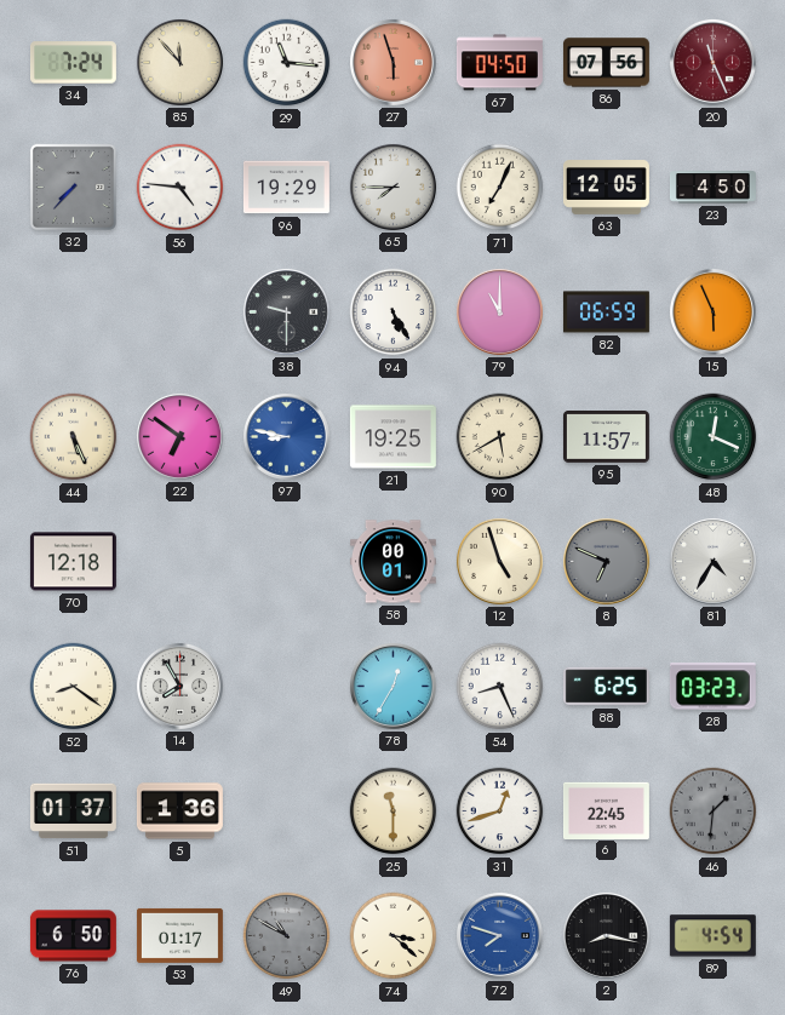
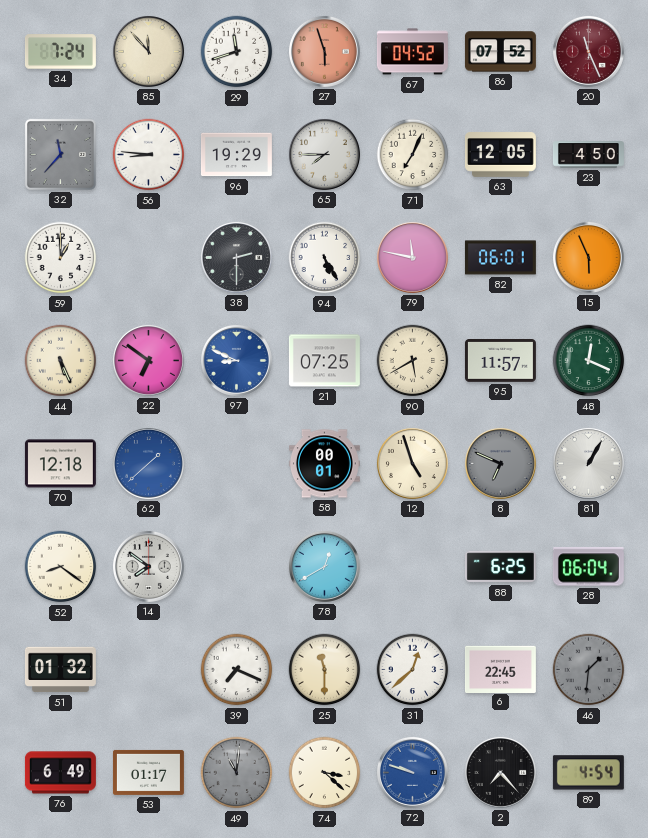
29: 11:16 -> 11:42
67: 04:50 -> 04:52
86: 07:56 -> 07:52
32: 7:37 -> 11:37
56: 4:46 -> 8:46
59: none -> 1:00
38: 9:30 -> 2:30
79: 11:00 -> 11:47
82: 06:59 -> 06:01
97: 8:47 -> 8:49
21: 19:25 -> 07:25
62: none -> 1:38
81: 4:35 -> 1:05
14: 7:55 -> 7:51
78: 12:35 -> 12:40
54: 8:26 -> none
28: 03:23 -> 06:04
51: 01:37 -> 01:32
5: 1:36 -> none
39: none -> 7:19
31: 12:42 -> 12:38
76: 6:50 -> 6:49
49: 10:50 -> 11:01
72: 7:48 -> 9:48
2: 8:17 -> 7:23
